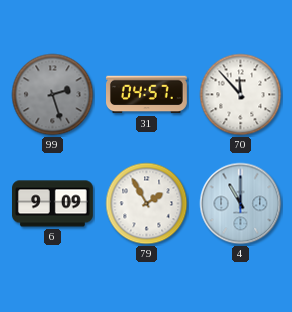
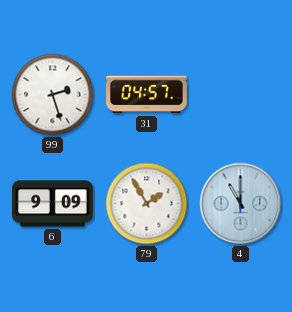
99 dial: grey -> white
70: 11:53 -> none
